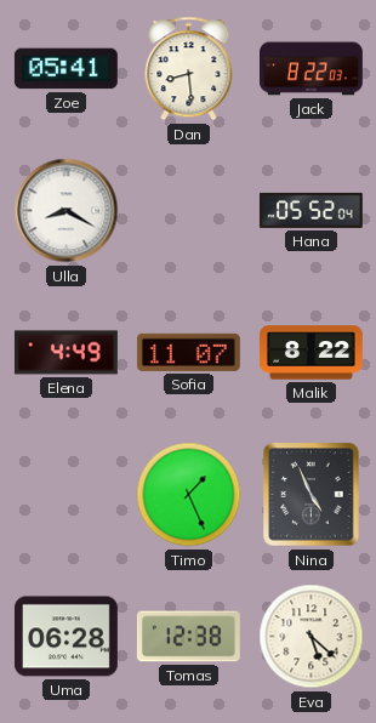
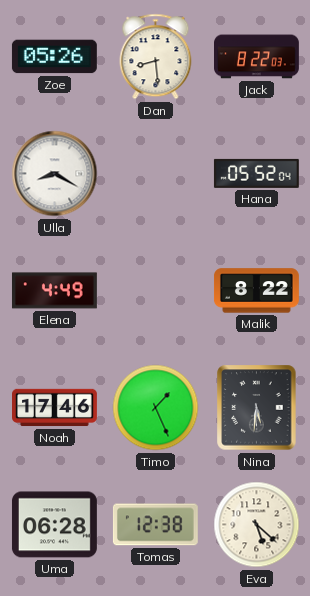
Zoe: 05:41 -> 05:26
Sofia: 11:07 -> none
Noah: none -> 17:46
Nina: 4:56 -> 5:31
